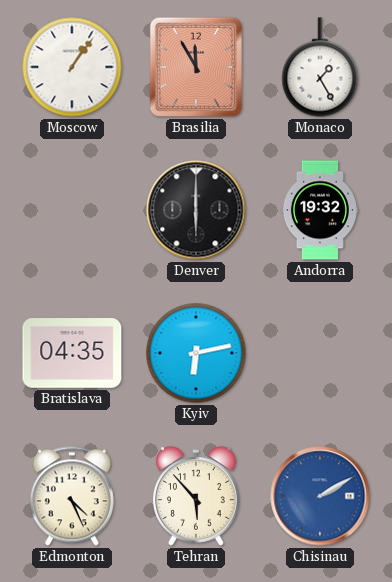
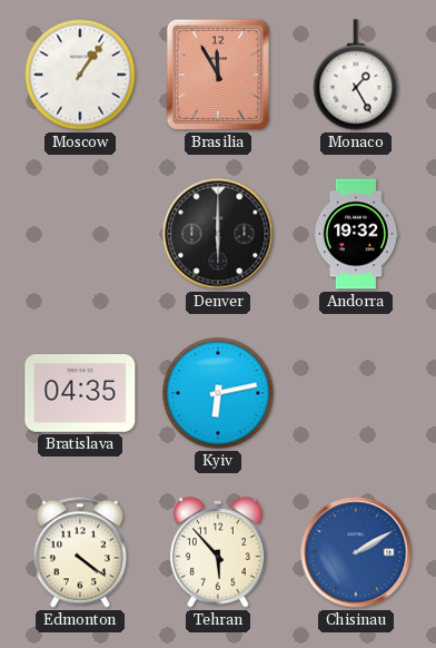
Edmonton: 4:26 -> 4:21
